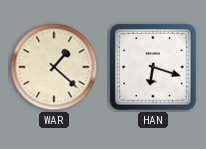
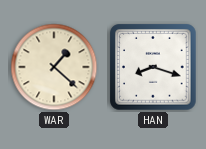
HAN: 6:18 -> 8:18
